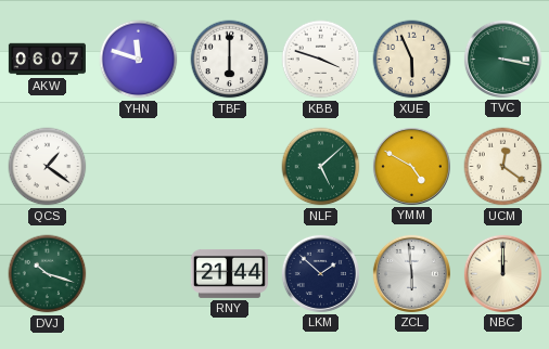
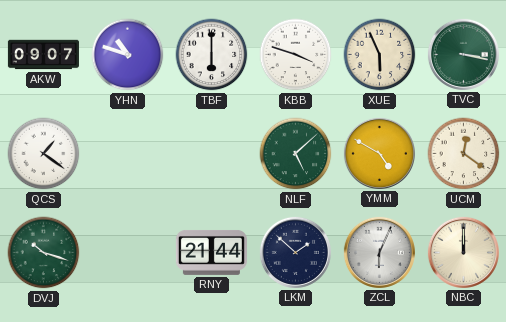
AKW: 06:07 -> 09:07
YHN: 11:48 -> 10:48
ZCL: 5:59 -> 6:04
